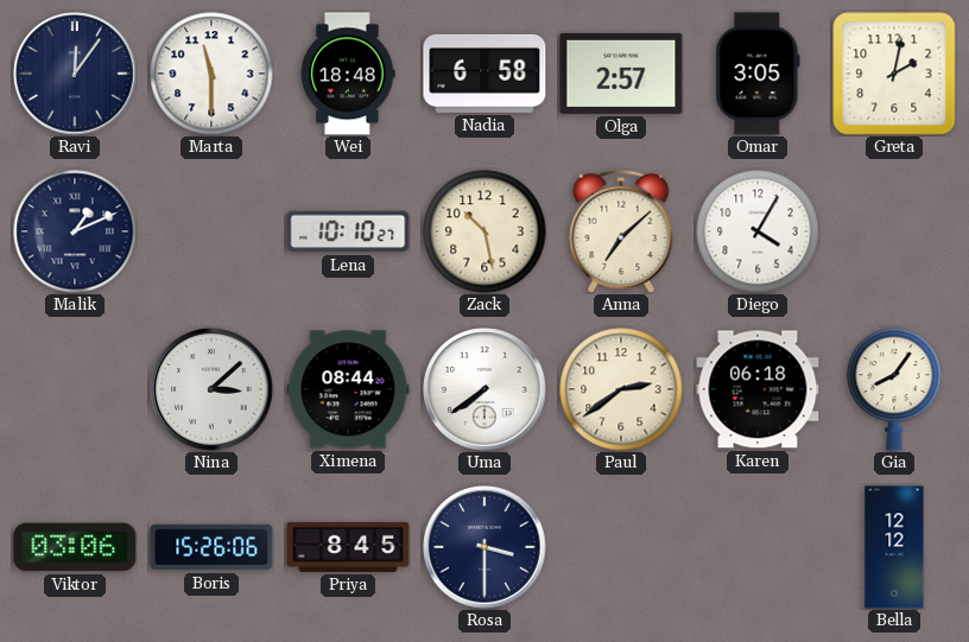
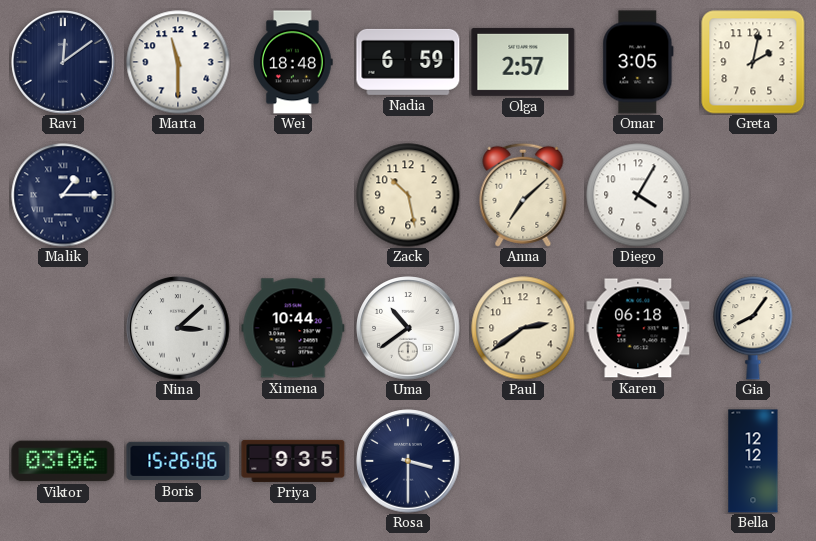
Ravi: 12:06 -> 12:09
Nadia: 6:58 -> 6:59
Malik: 1:11 -> 1:15
Lena: 10:10 -> none
Ximena: 08:44 -> 10:44
Uma: 7:39 -> 10:39
Priya: 8:45 -> 9:35
